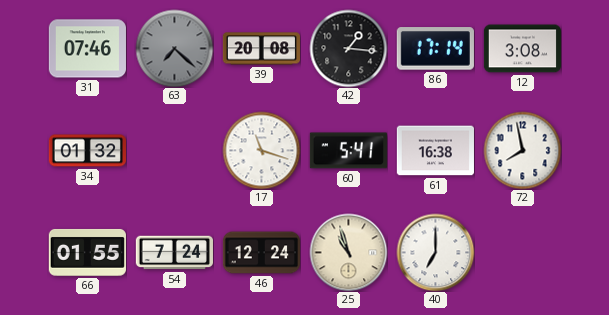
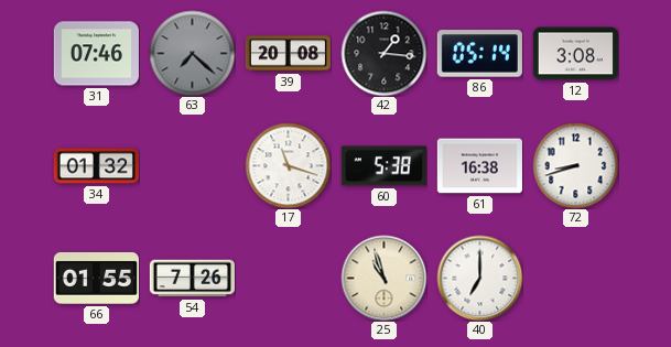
86: 17:14 -> 05:14
60: 5:41 -> 5:38
72: 7:58 -> 8:42
54: 7:24 -> 7:26
46: 12:24 -> none
